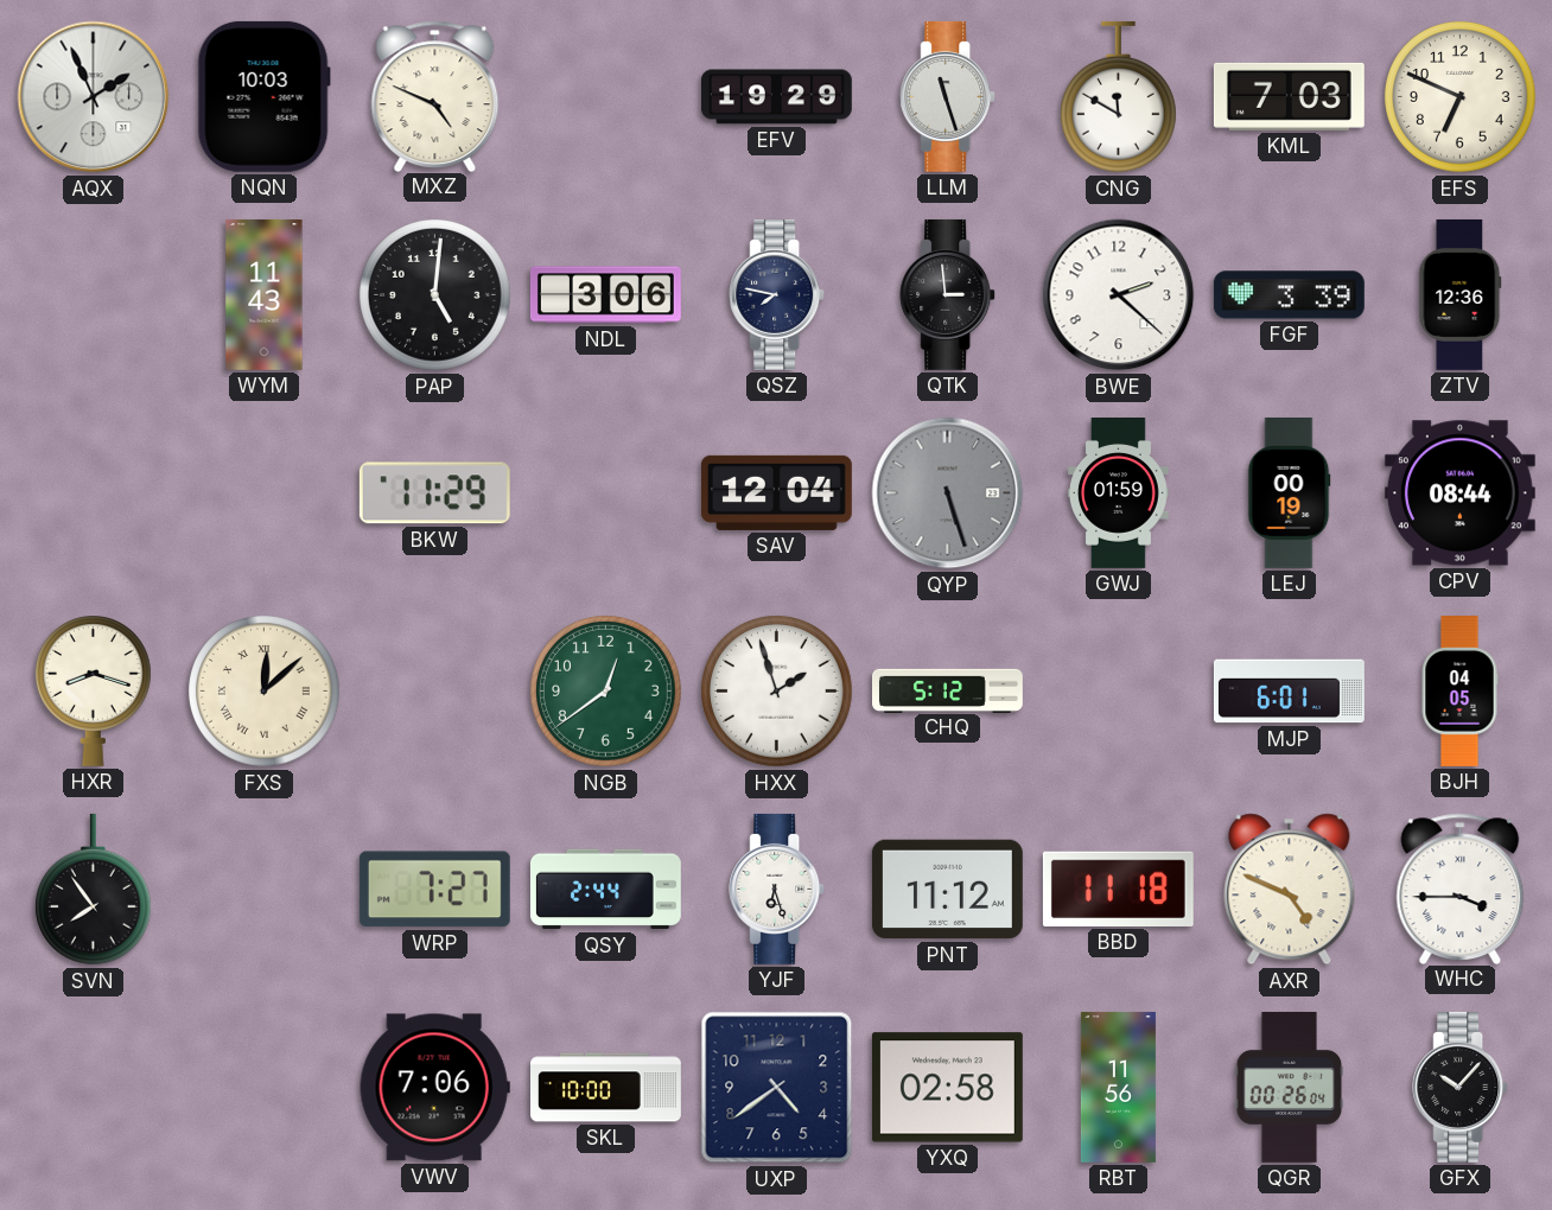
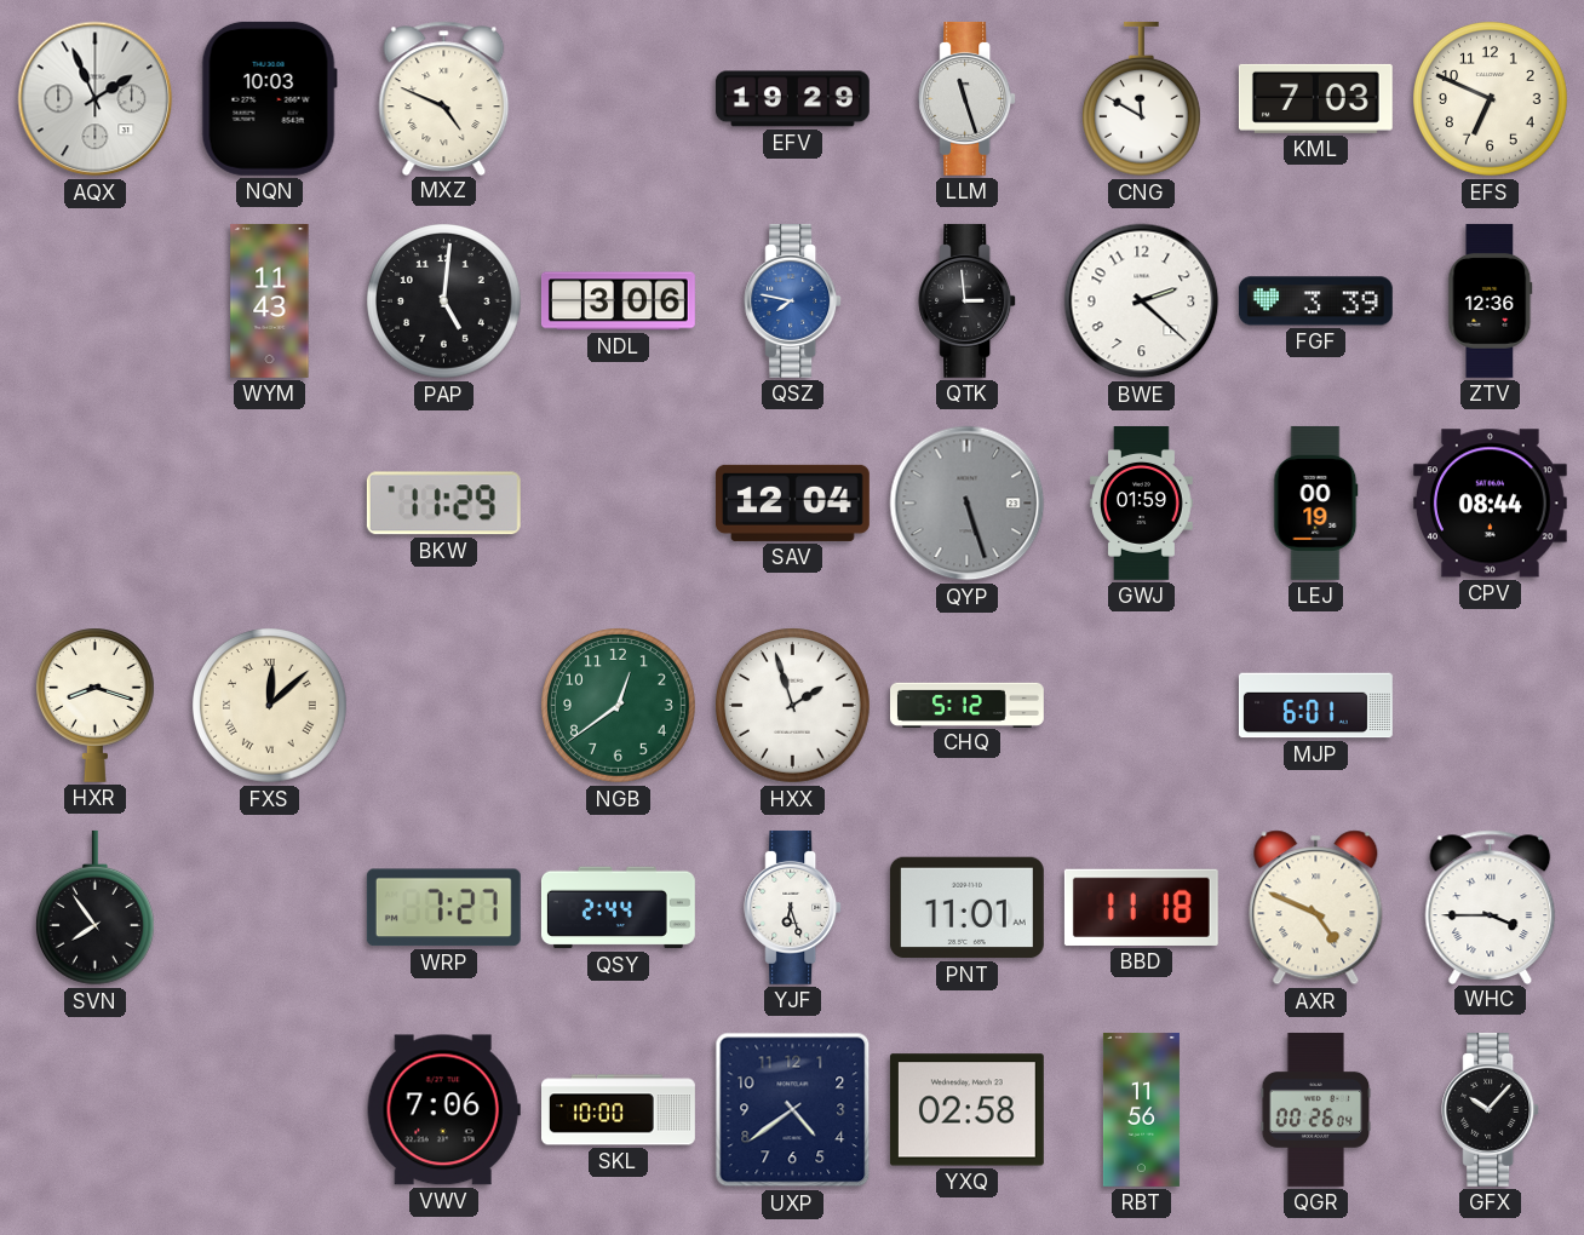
QSZ dial: navy -> blue
BJH: 04:05 -> none
PNT: 11:12 -> 11:01
